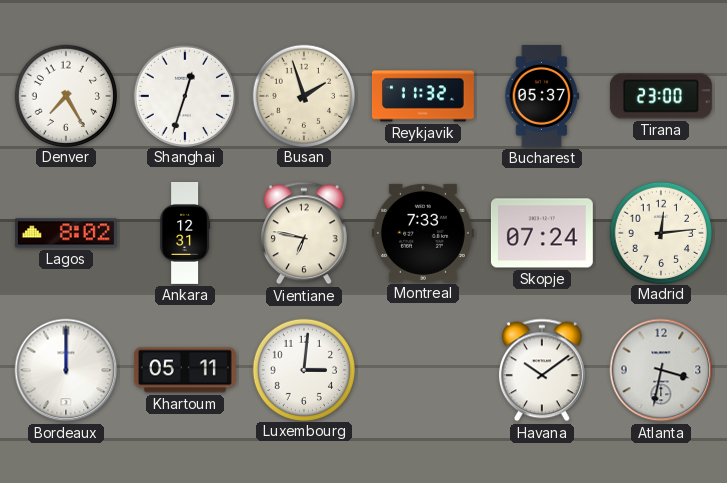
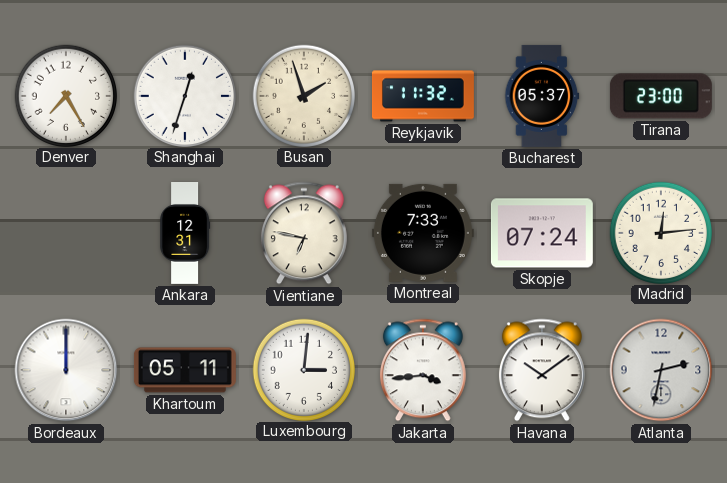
Lagos: 8:02 -> none
Jakarta: none -> 3:44
Atlanta: 3:32 -> 2:32
